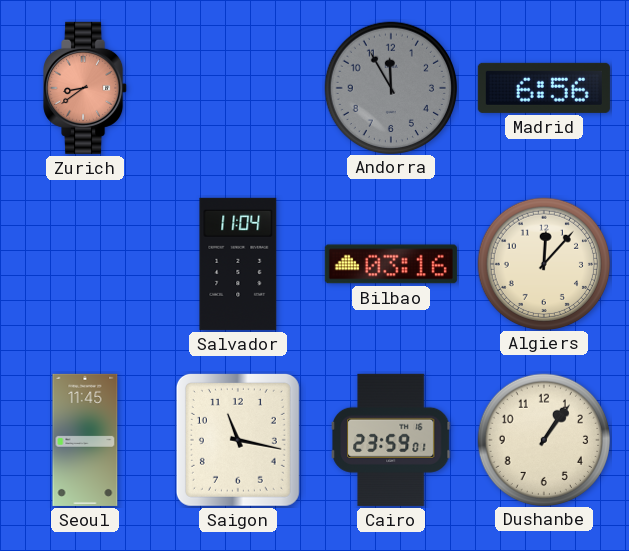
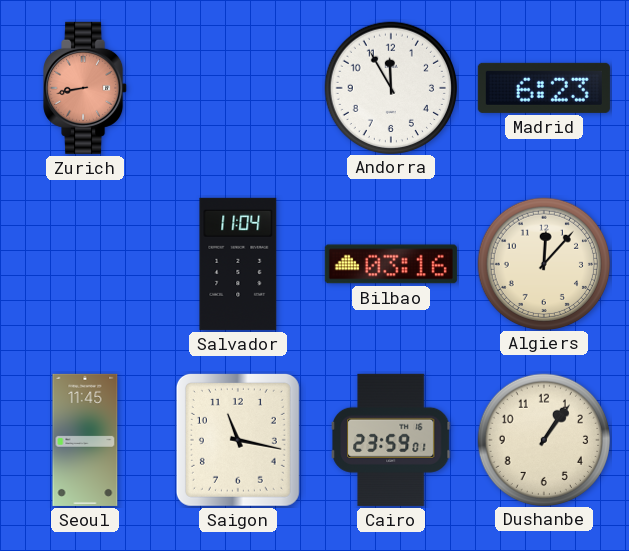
Zurich: 8:39 -> 8:43
Andorra dial: grey -> white
Madrid: 6:56 -> 6:23
